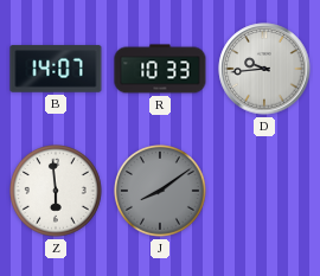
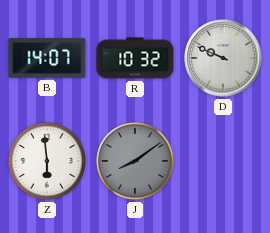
R: 10:33 -> 10:32
D: 9:44 -> 9:49
